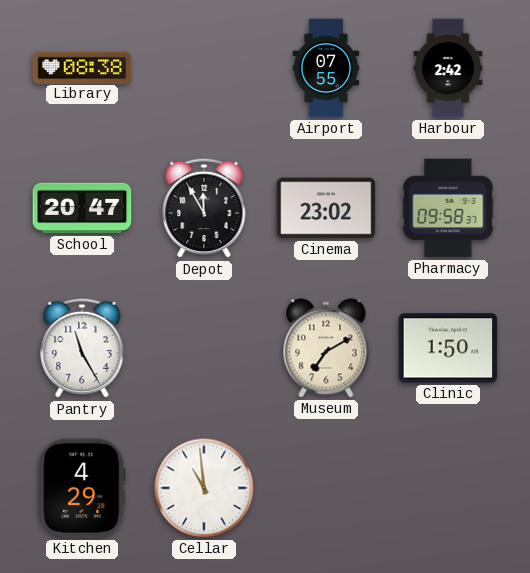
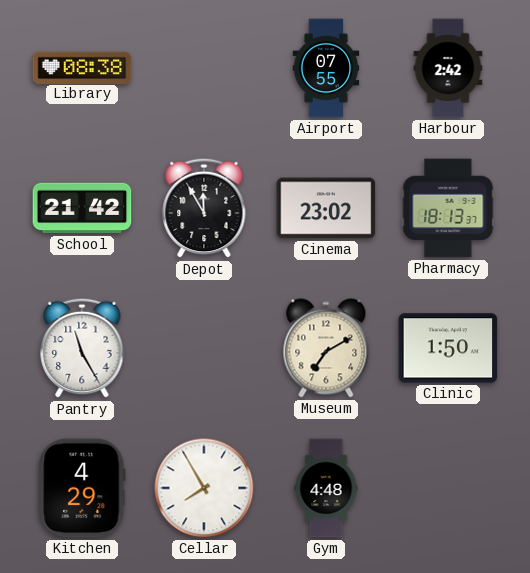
School: 20:47 -> 21:42
Pharmacy: 09:58 -> 18:13
Cellar: 10:59 -> 7:55
Gym: none -> 4:48
